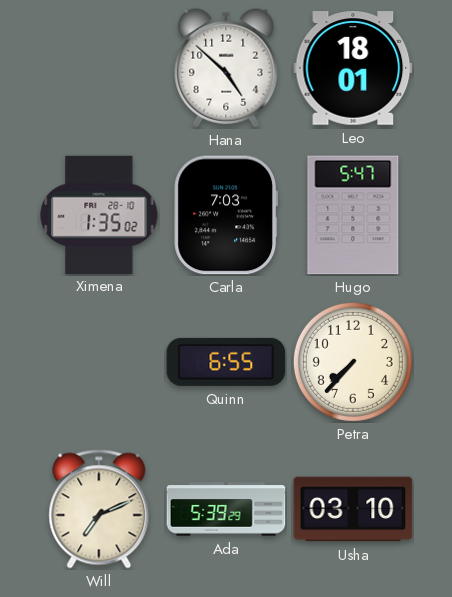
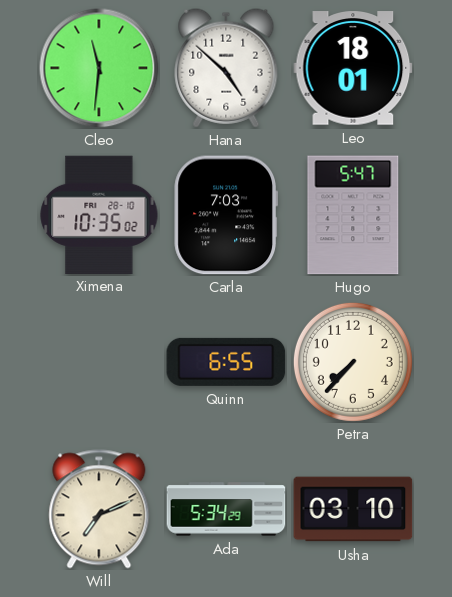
Cleo: none -> 11:31
Ximena: 1:35 -> 10:35
Ada: 5:39 -> 5:34
